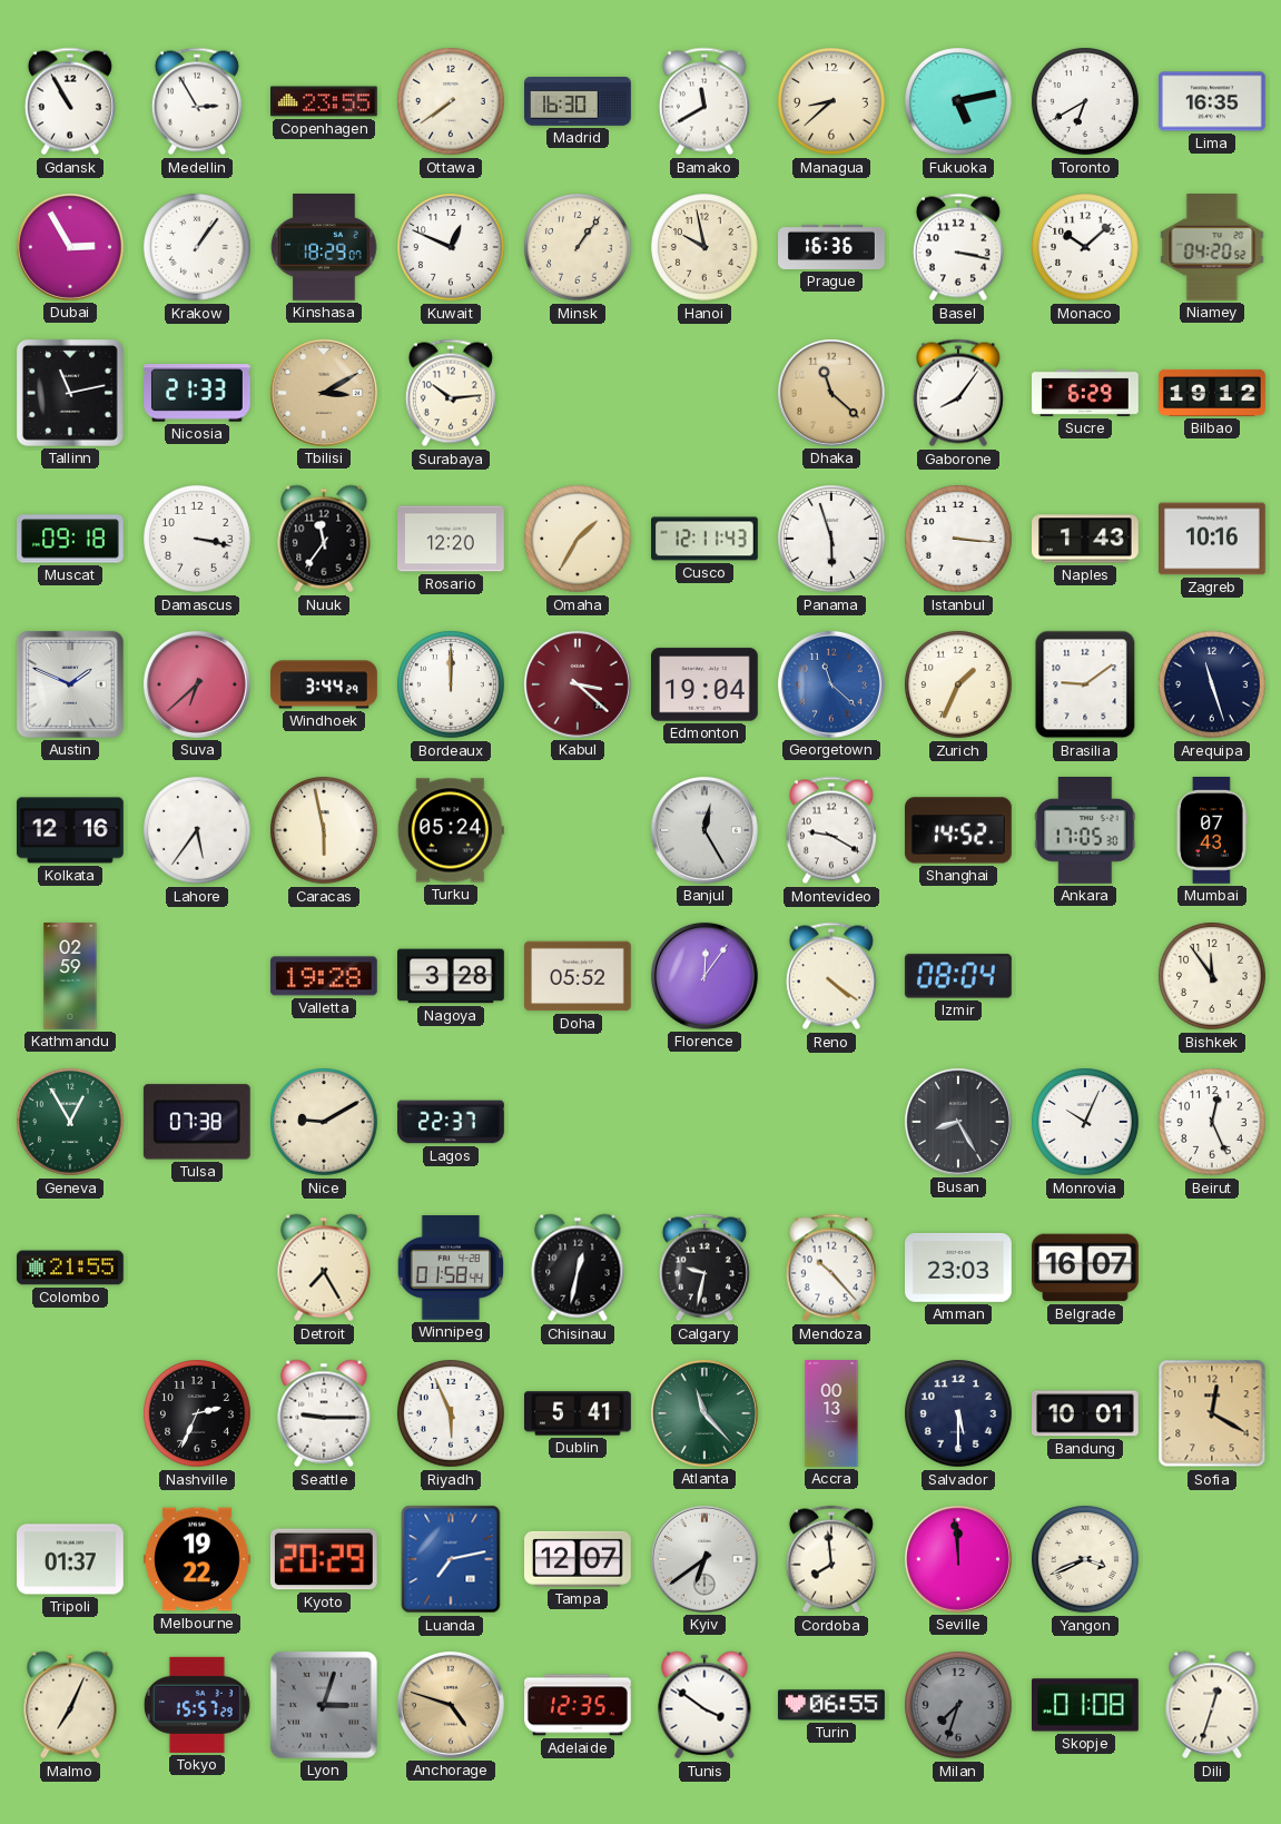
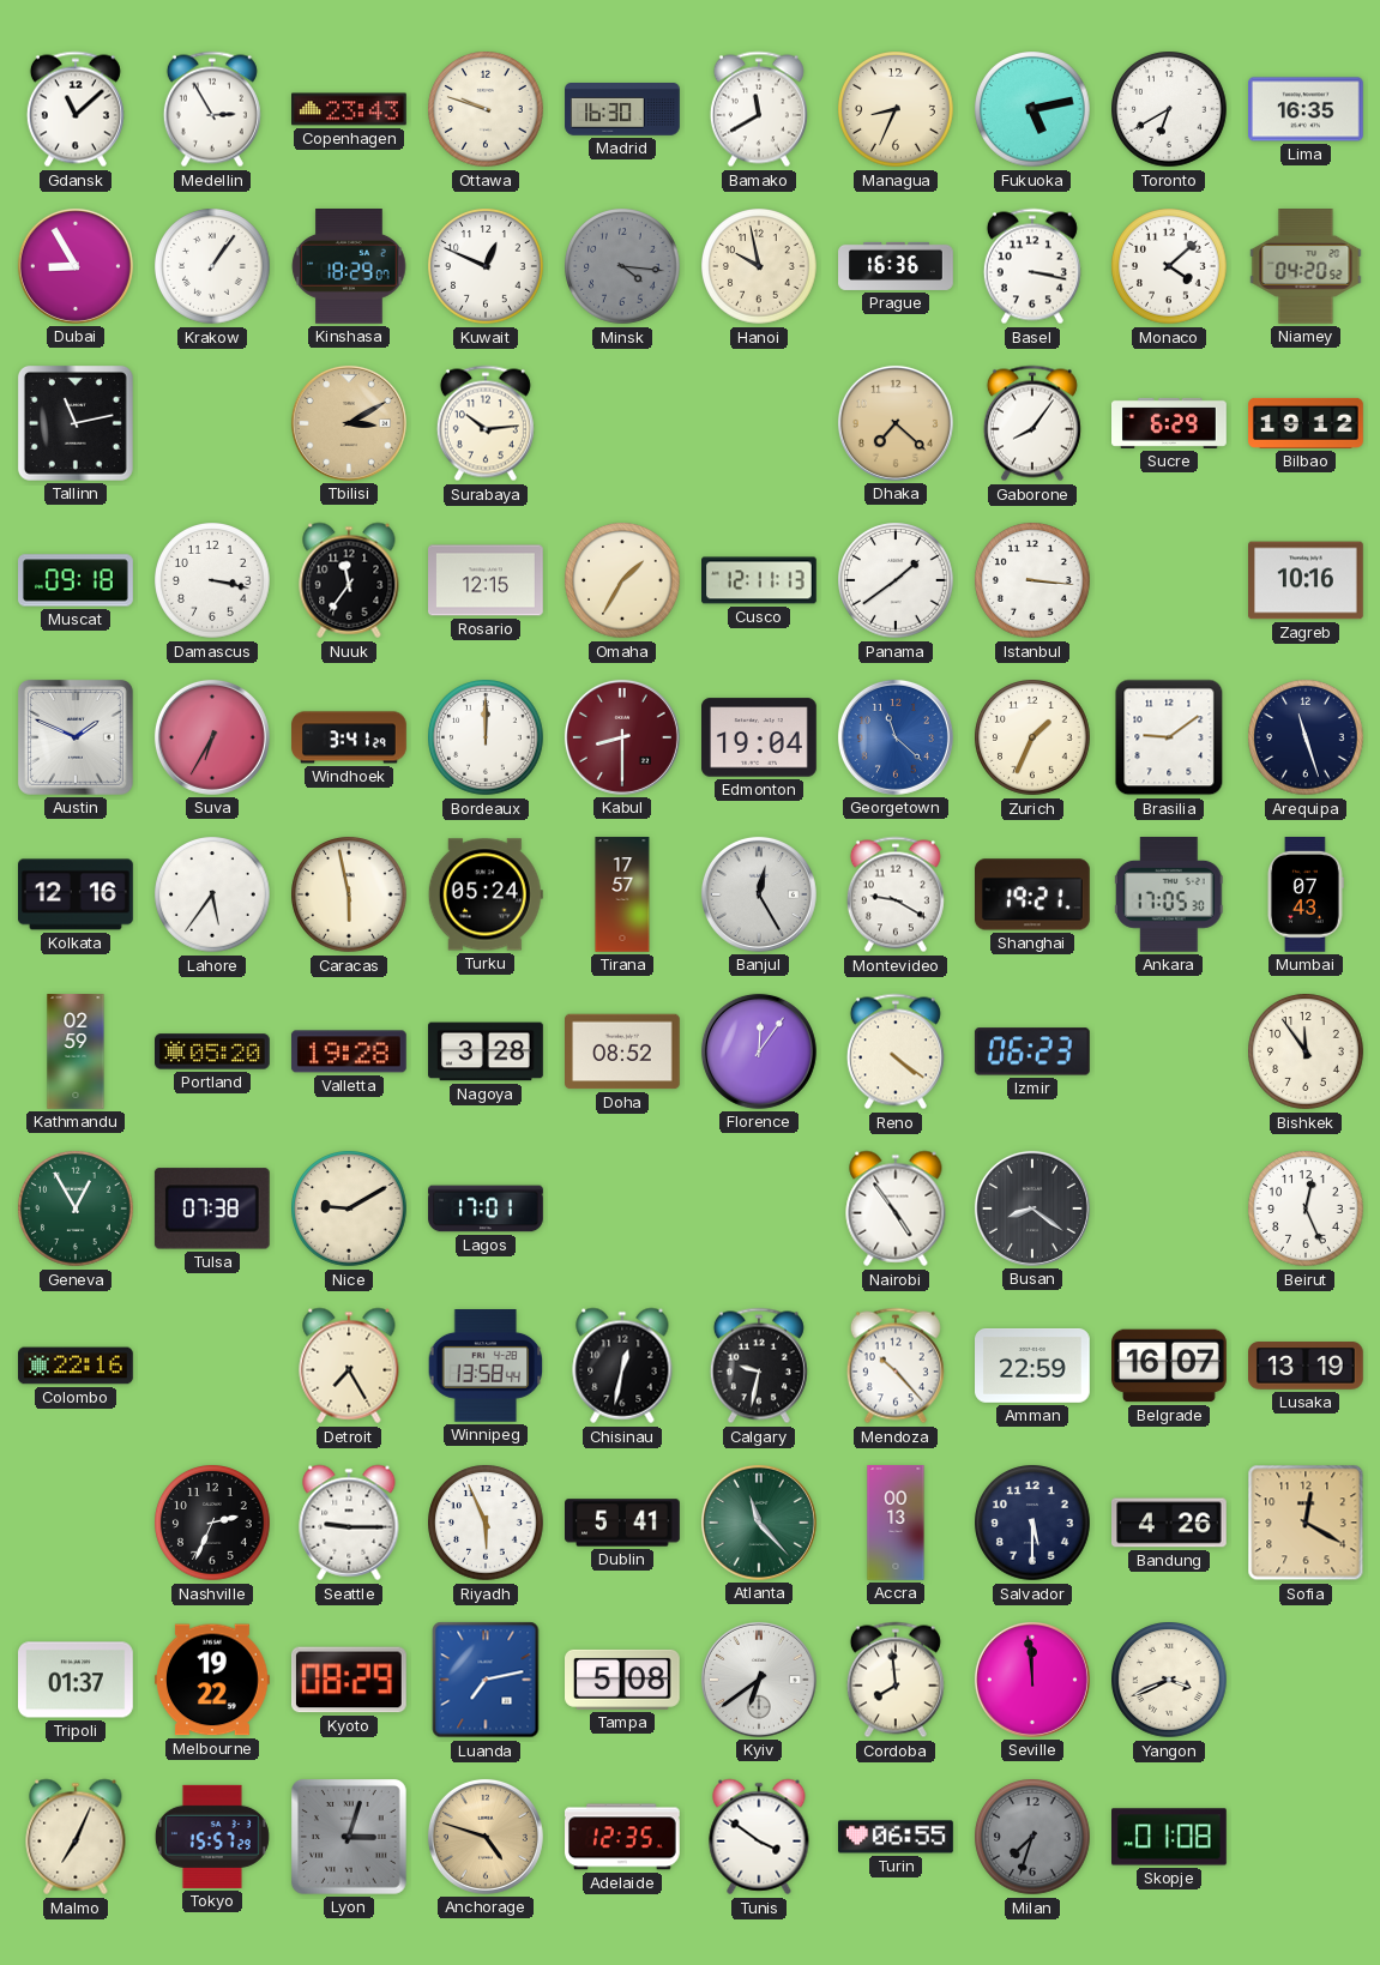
Gdansk: 10:55 -> 11:08
Copenhagen: 23:55 -> 23:43
Ottawa: 7:39 -> 9:48
Managua: 8:38 -> 8:34
Dubai: 2:55 -> 8:55
Minsk: 1:06 -> 4:16
Minsk dial: cream -> grey
Monaco: 10:08 -> 4:08
Nicosia: 21:33 -> none
Dhaka: 11:22 -> 7:22
Rosario: 12:20 -> 12:15
Cusco: 12:11:43 -> 12:11:13
Panama: 5:57 -> 1:39
Naples: 1:43 -> none
Suva: 6:38 -> 6:35
Windhoek: 3:44 -> 3:41
Kabul: 3:22 -> 8:30
Tirana: none -> 17:57
Shanghai: 14:52 -> 19:21
Portland: none -> 05:20
Doha: 05:52 -> 08:52
Izmir: 08:04 -> 06:23
Lagos: 22:37 -> 17:01
Nairobi: none -> 4:54
Busan: 8:25 -> 8:21
Monrovia: 10:04 -> none
Colombo: 21:55 -> 22:16
Winnipeg: 01:58 -> 13:58
Amman: 23:03 -> 22:59
Lusaka: none -> 13:19
Bandung: 10:01 -> 4:26
Kyoto: 20:29 -> 08:29
Tampa: 12:07 -> 5:08
Dili: 12:33 -> none
